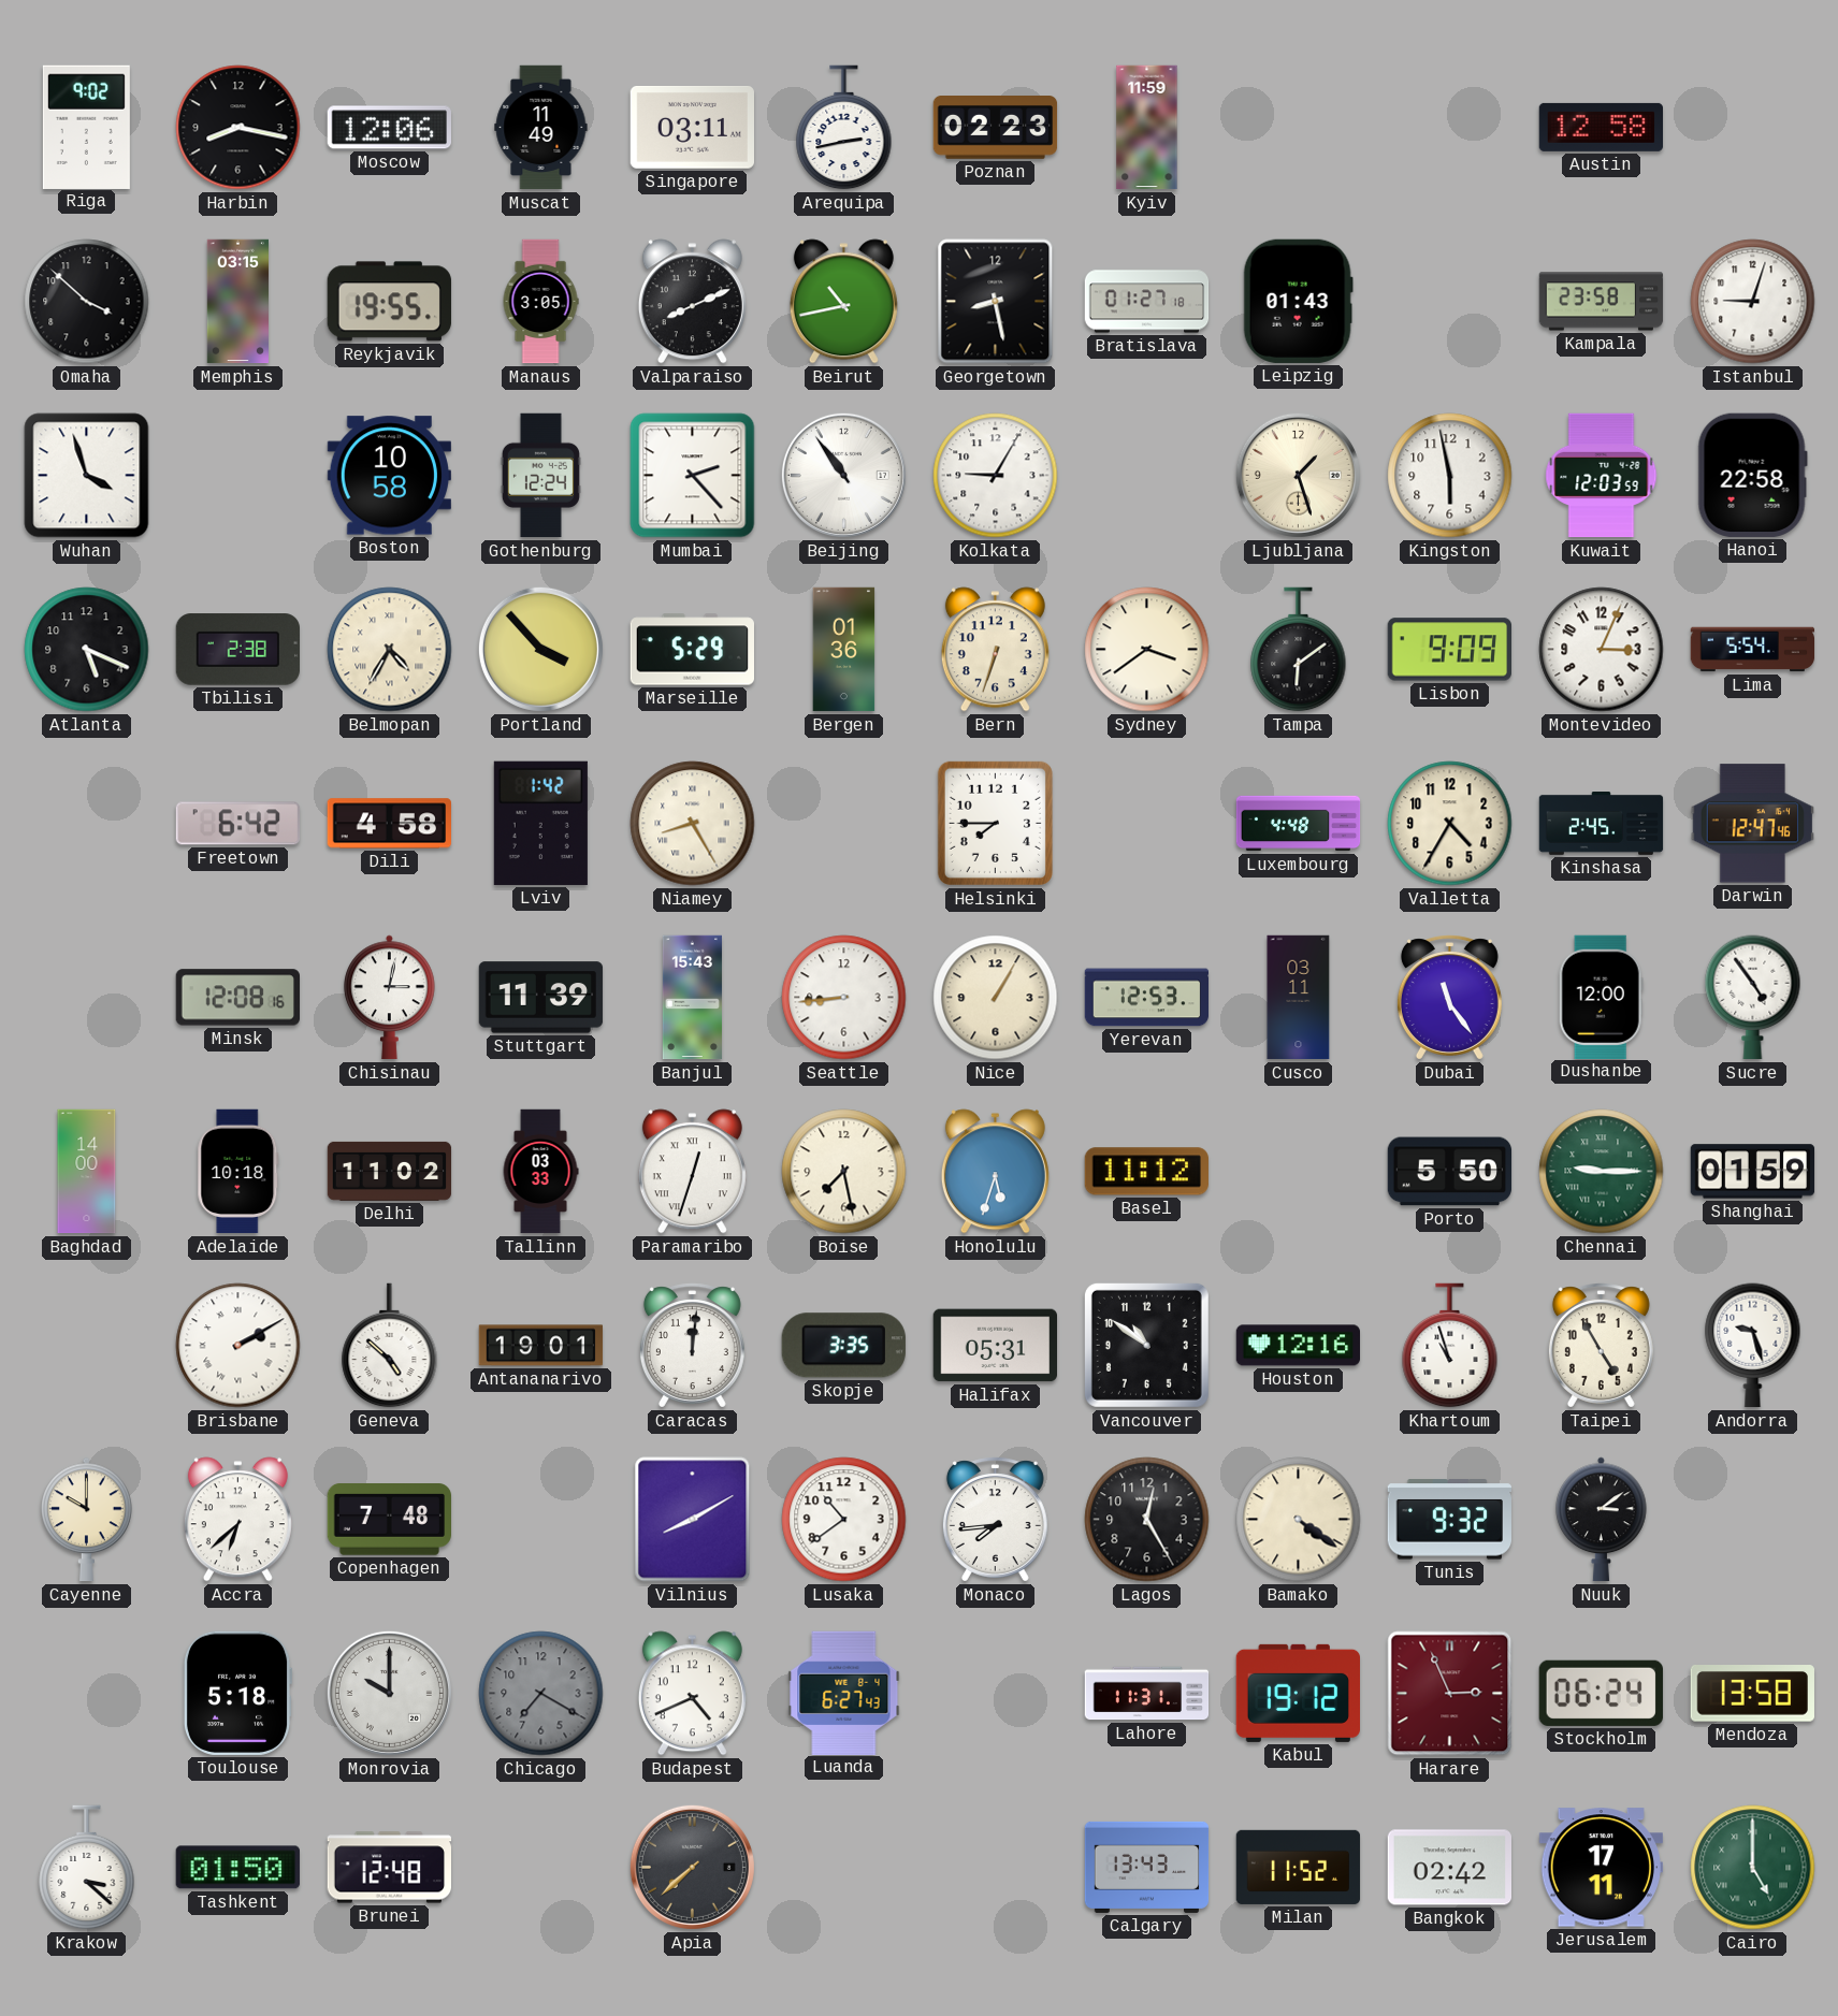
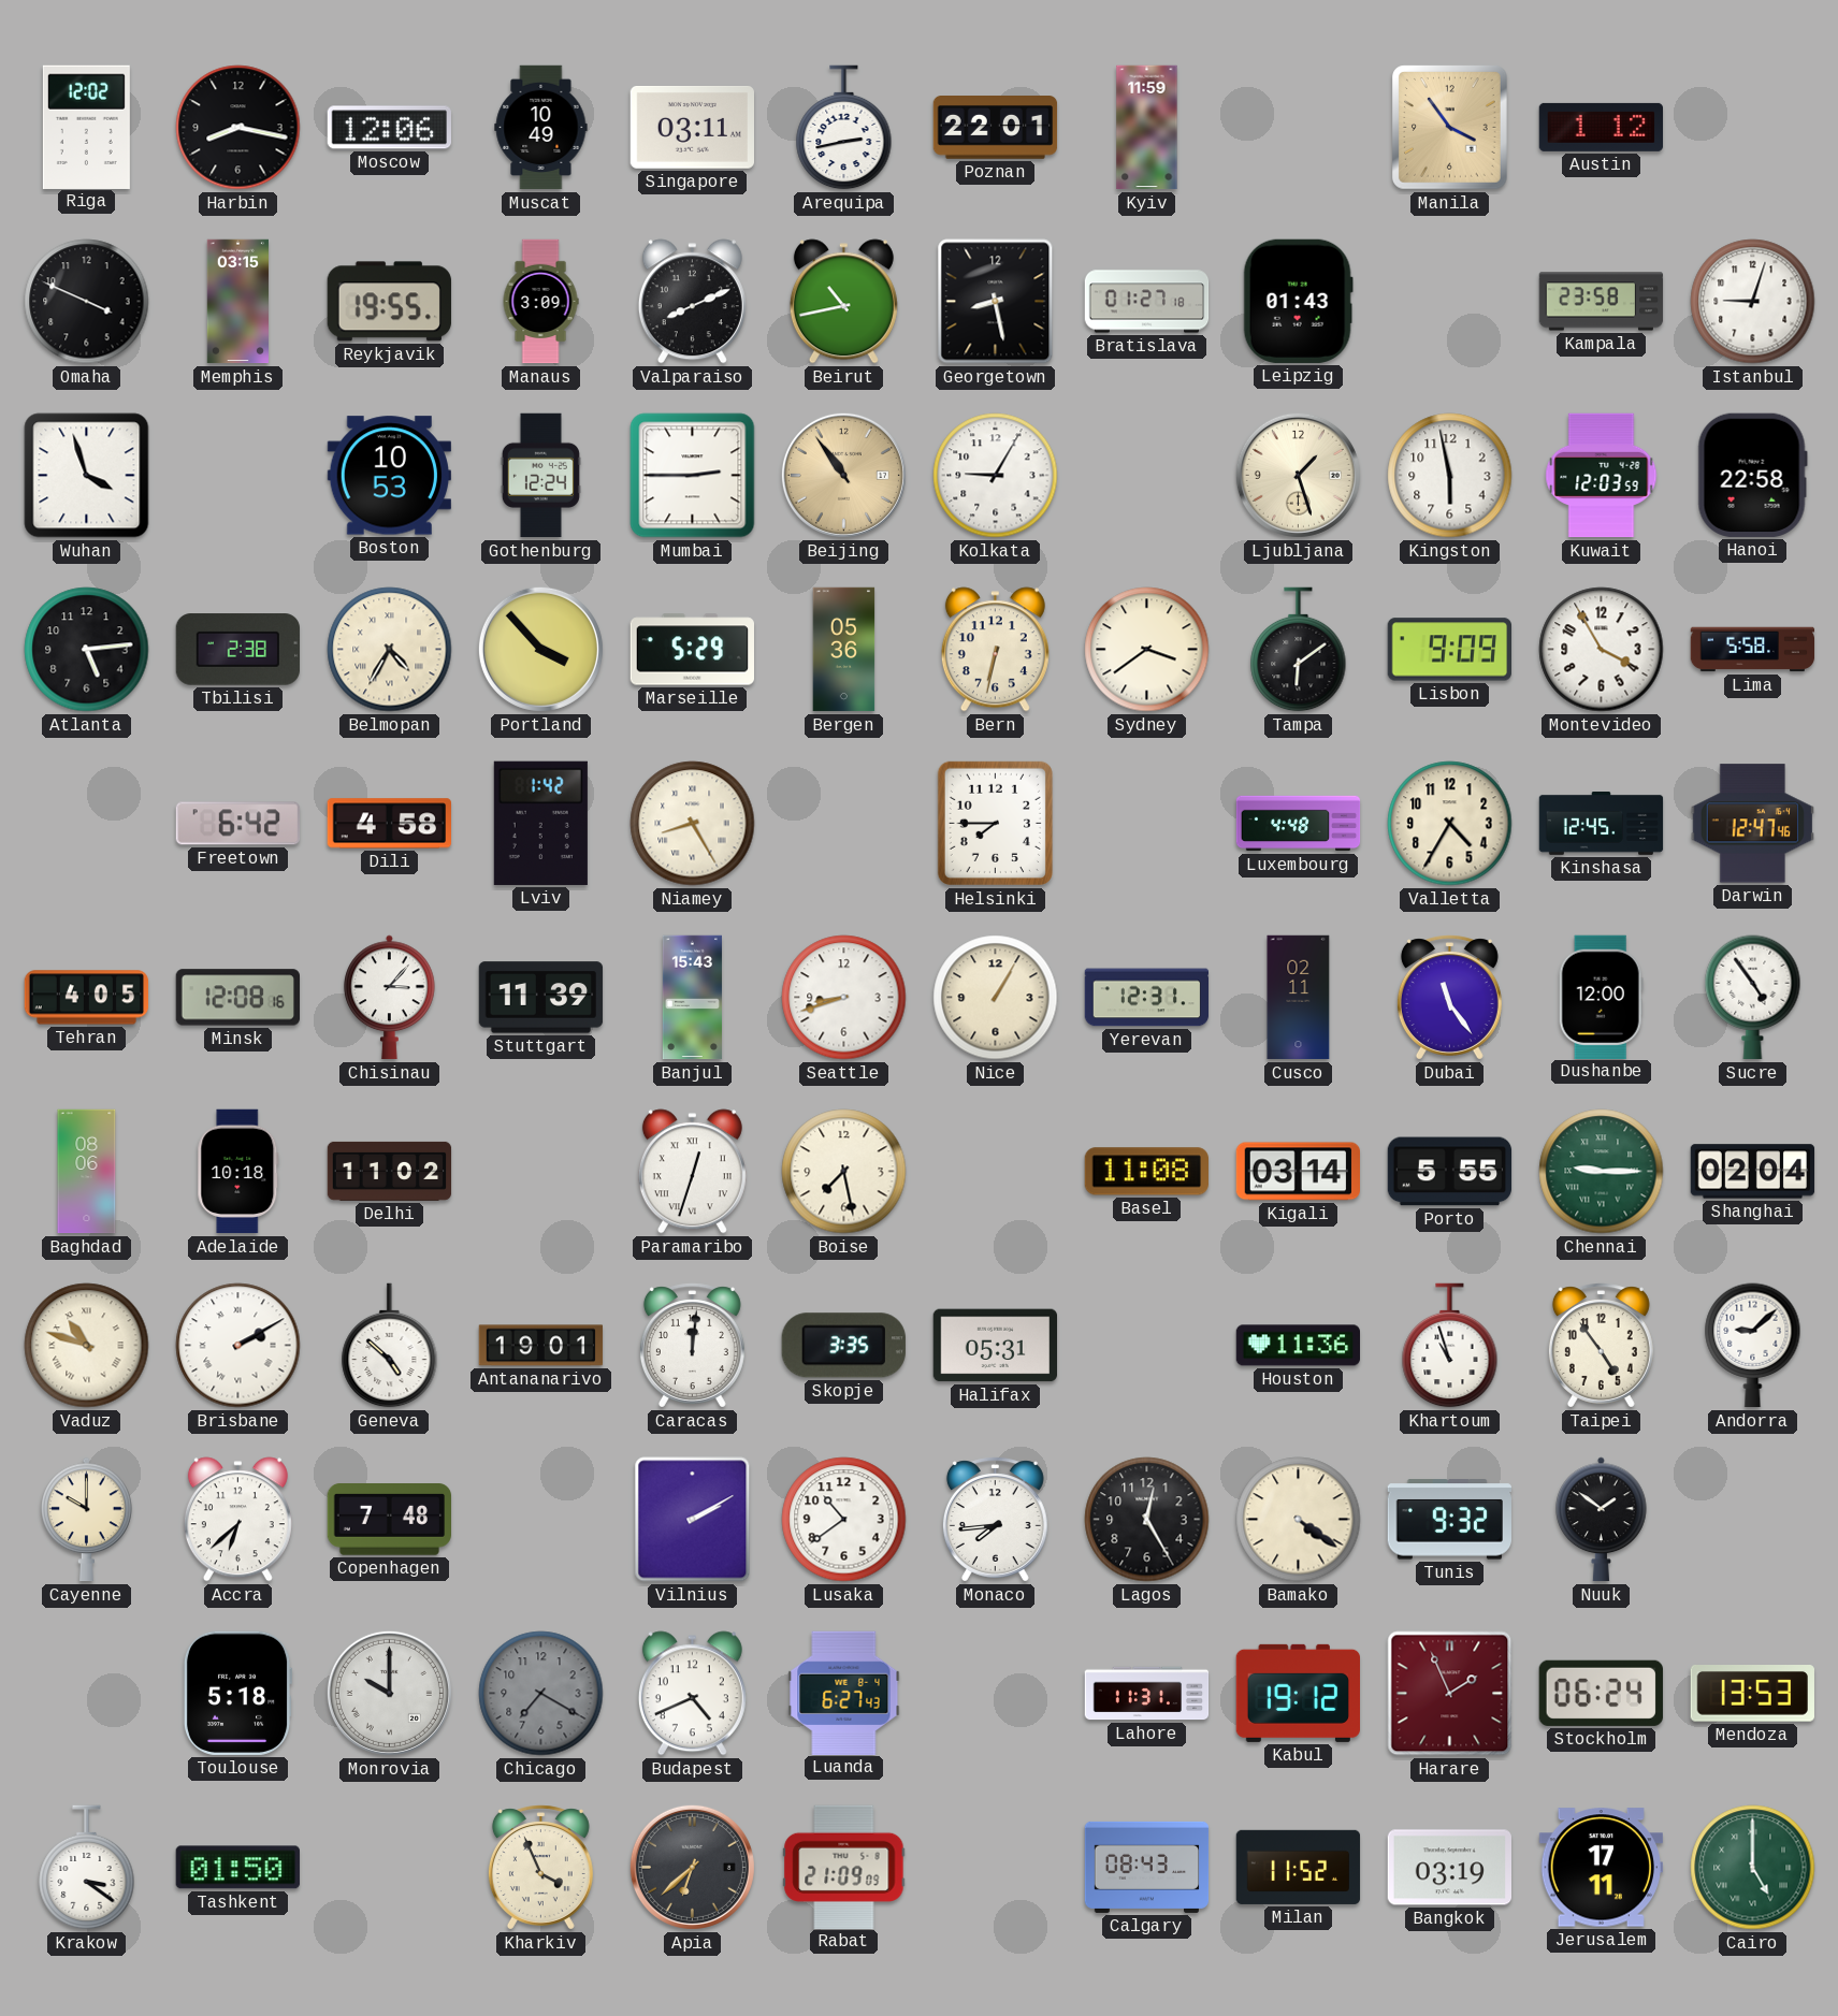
Riga: 9:02 -> 12:02
Muscat: 11:49 -> 10:49
Poznan: 02:23 -> 22:01
Manila: none -> 3:54
Austin: 12:58 -> 1:12
Omaha: 3:52 -> 3:49
Manaus: 3:05 -> 3:09
Boston: 10:58 -> 10:53
Mumbai: 2:23 -> 2:45
Beijing dial: white -> champagne
Atlanta: 5:19 -> 5:14
Bergen: 01:36 -> 05:36
Bern: 6:33 -> 6:32
Montevideo: 3:04 -> 3:55
Lima: 5:54 -> 5:58
Kinshasa: 2:45 -> 12:45
Tehran: none -> 4:05
Chisinau: 3:02 -> 3:07
Seattle: 8:44 -> 8:42
Yerevan: 12:53 -> 12:31
Cusco: 03:11 -> 02:11
Baghdad: 14:00 -> 08:06
Tallinn: 03:33 -> none
Honolulu: 5:33 -> none
Basel: 11:12 -> 11:08
Kigali: none -> 03:14
Porto: 5:50 -> 5:55
Shanghai: 01:59 -> 02:04
Vaduz: none -> 10:48
Vancouver: 10:51 -> none
Houston: 12:16 -> 11:36
Taipei: 4:55 -> 4:54
Andorra: 9:27 -> 9:08
Vilnius: 8:10 -> 2:10
Nuuk: 3:09 -> 1:51
Harare: 2:56 -> 1:56
Mendoza: 13:58 -> 13:53
Krakow: 3:22 -> 3:21
Brunei: 12:48 -> none
Kharkiv: none -> 3:56
Apia: 7:38 -> 6:38
Rabat: none -> 21:09
Calgary: 13:43 -> 08:43
Bangkok: 02:42 -> 03:19
